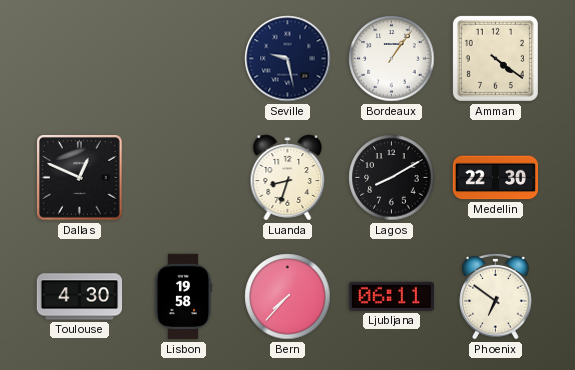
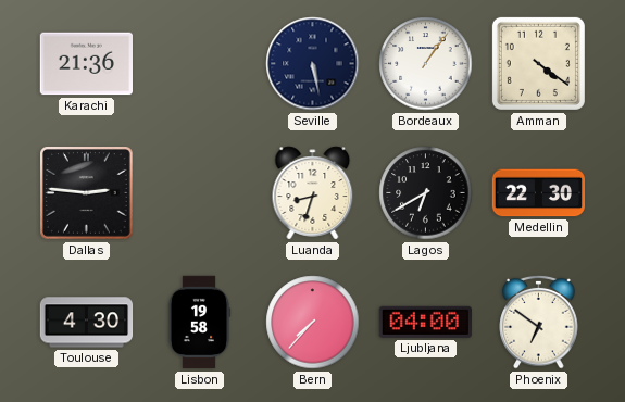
Karachi: none -> 21:36
Seville: 9:28 -> 5:28
Dallas: 12:49 -> 2:46
Lagos: 8:10 -> 6:40
Ljubljana: 06:11 -> 04:00
